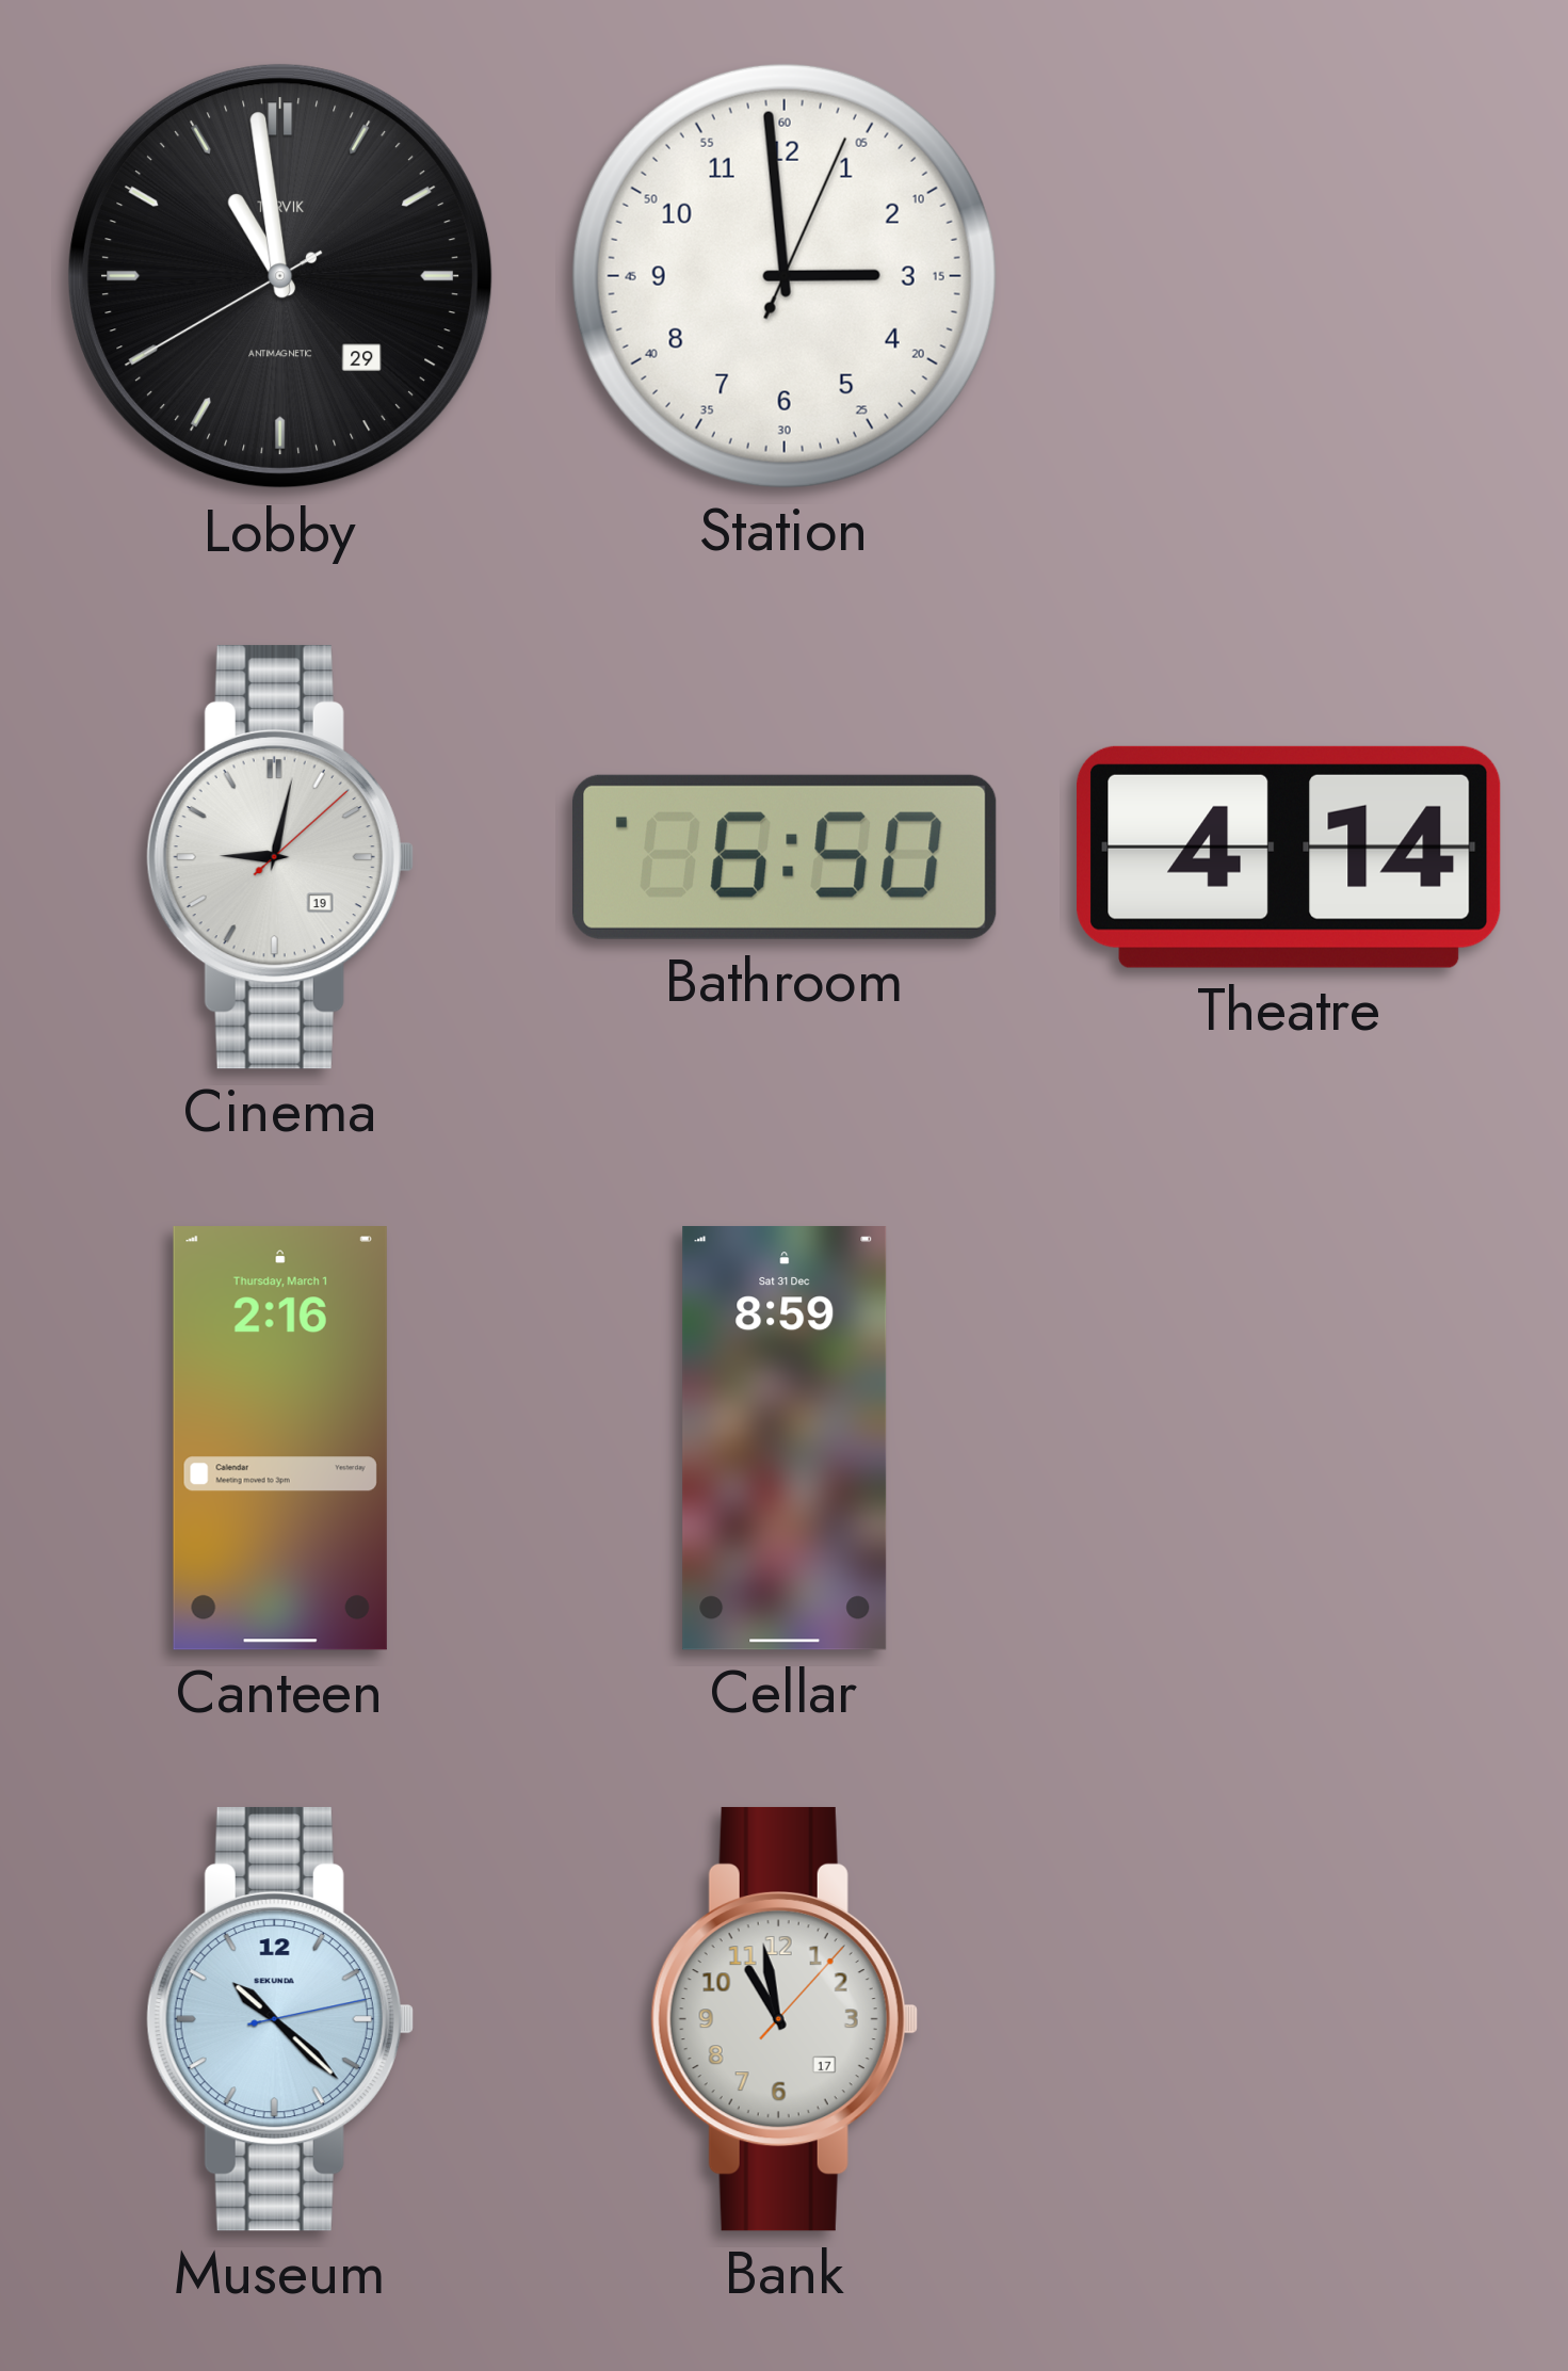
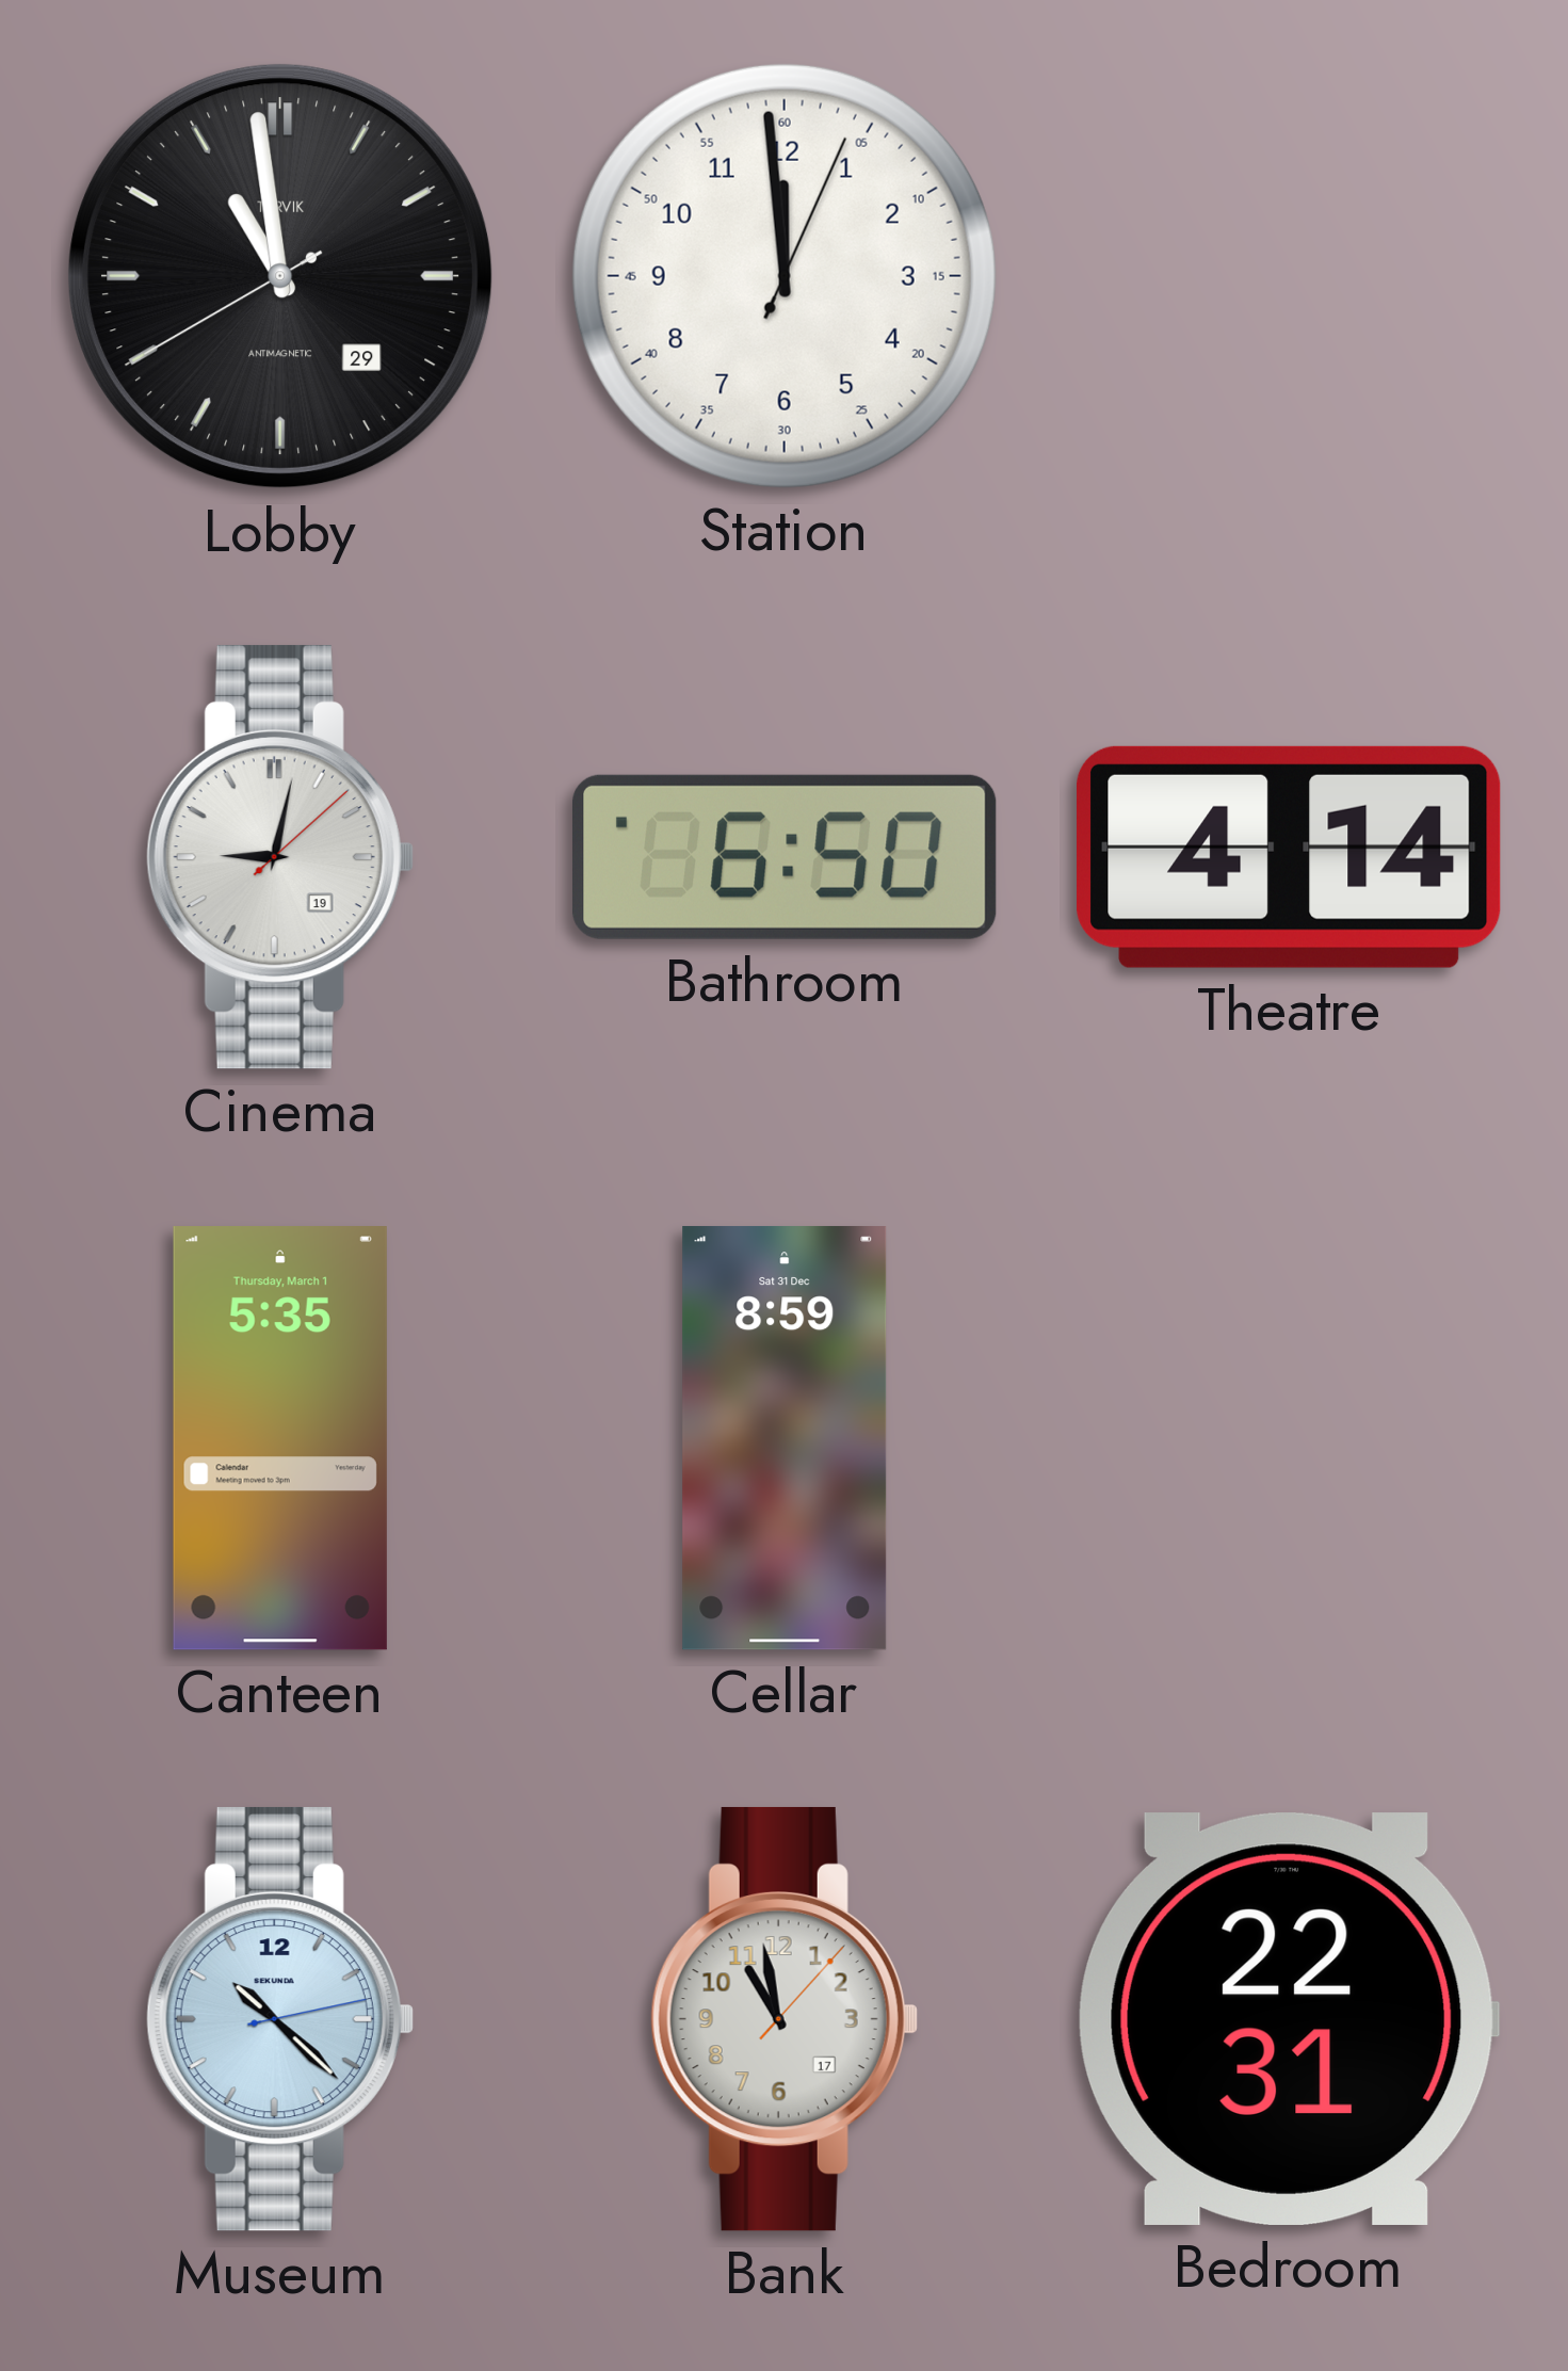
Station: 2:59 -> 11:59
Canteen: 2:16 -> 5:35
Bedroom: none -> 22:31
